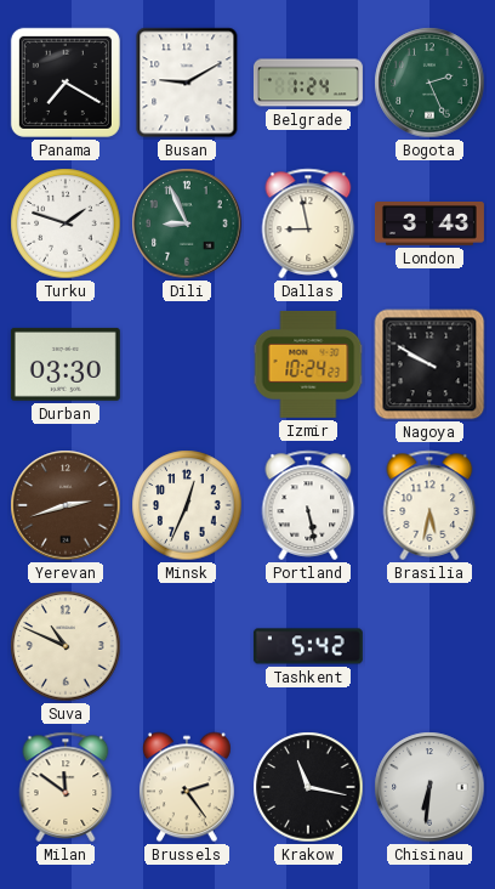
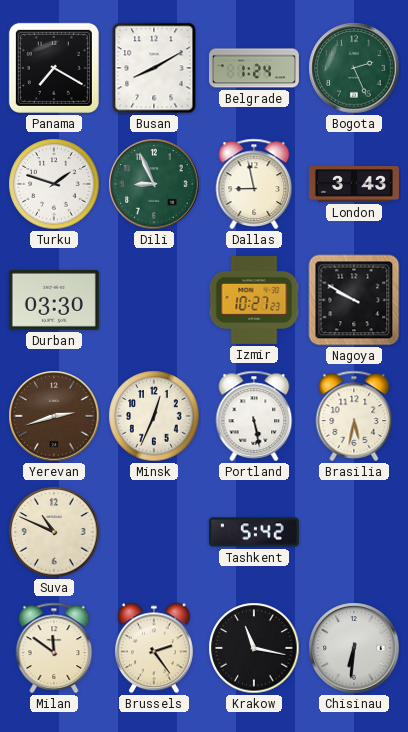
Busan: 9:10 -> 8:10
Izmir: 10:24 -> 10:27
